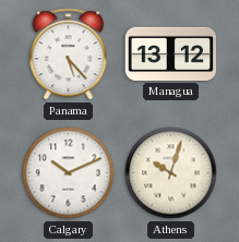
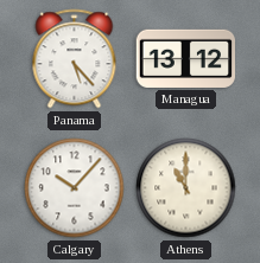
Calgary: 10:11 -> 10:07
Athens: 10:03 -> 11:00
